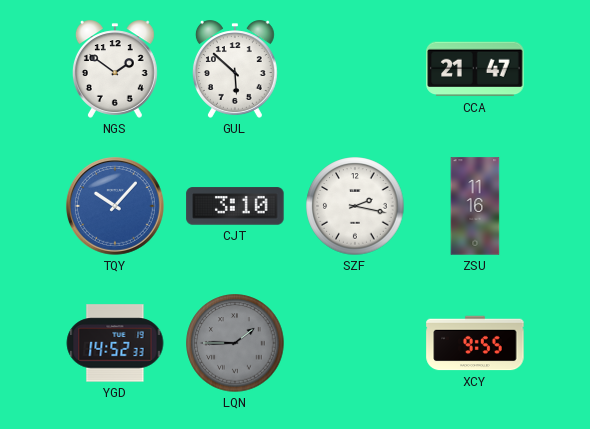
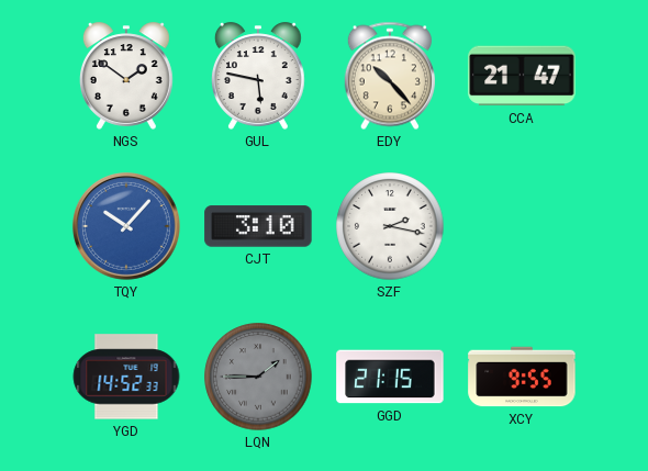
GUL: 5:52 -> 5:47
EDY: none -> 10:23
ZSU: 11:16 -> none
GGD: none -> 21:15
